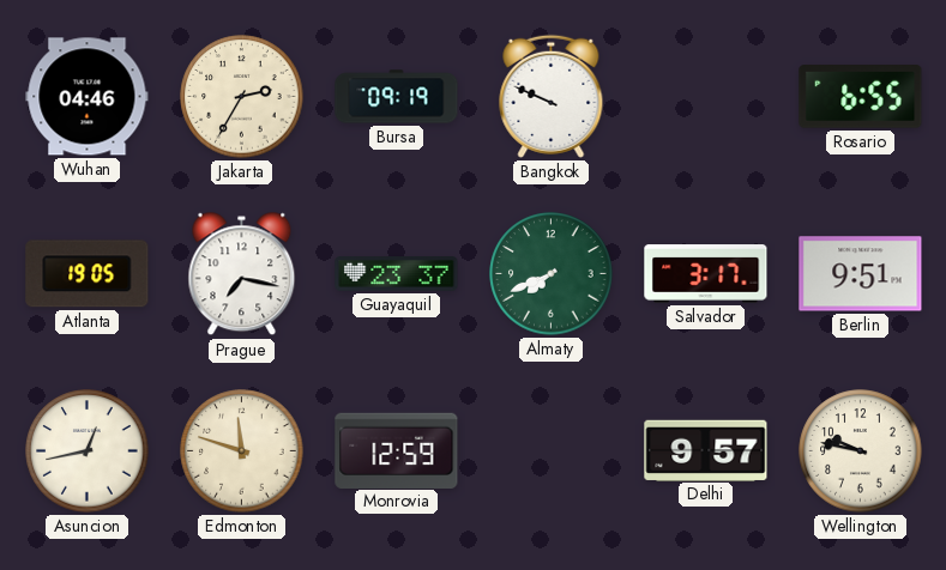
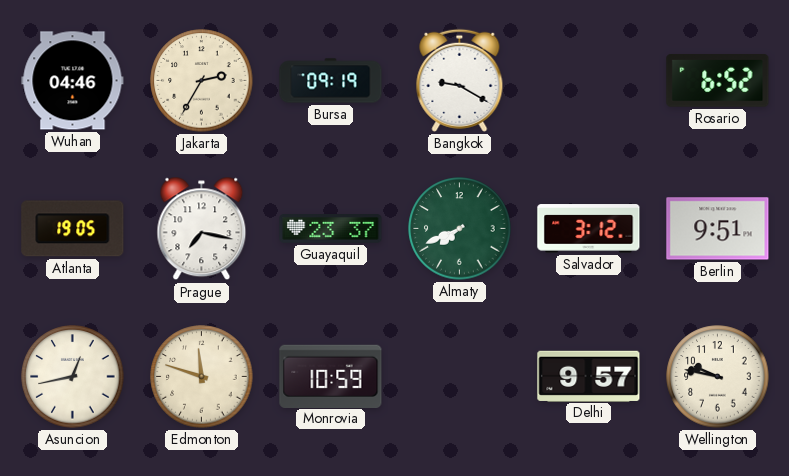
Bangkok: 9:49 -> 9:20
Rosario: 6:55 -> 6:52
Salvador: 3:17 -> 3:12
Monrovia: 12:59 -> 10:59
